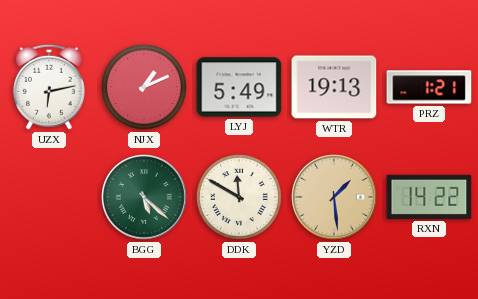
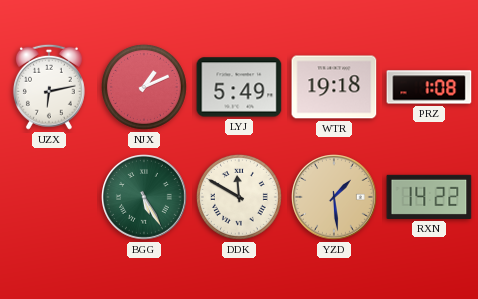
WTR: 19:13 -> 19:18
PRZ: 1:21 -> 1:08
BGG: 5:22 -> 5:25
